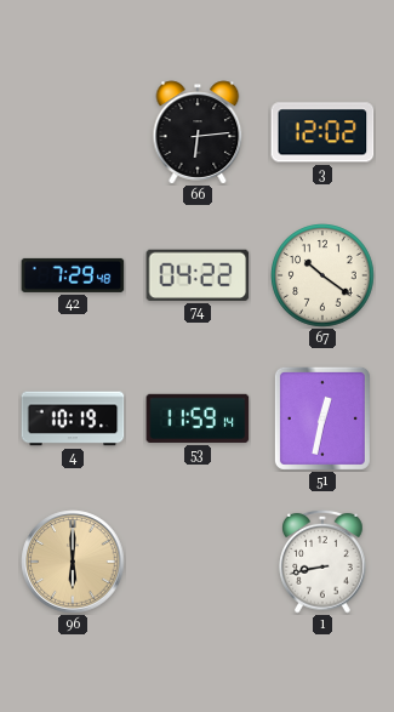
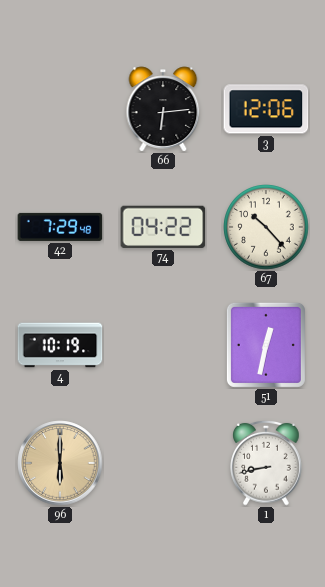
3: 12:02 -> 12:06
67: 10:21 -> 10:23
53: 11:59 -> none
